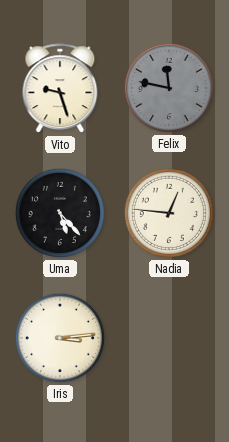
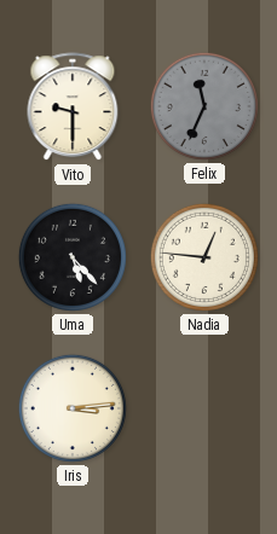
Vito: 9:27 -> 9:30
Felix: 11:47 -> 11:34
